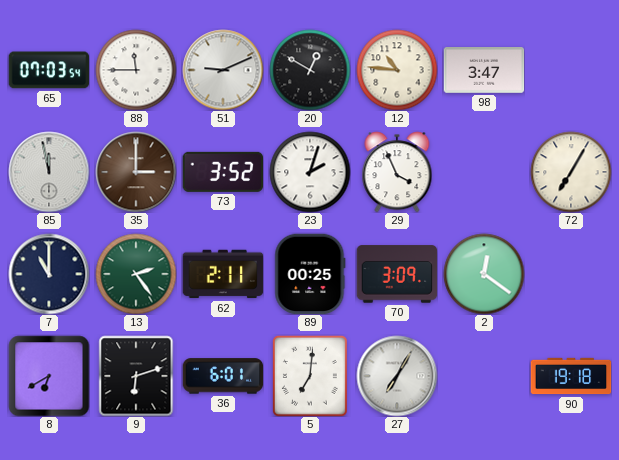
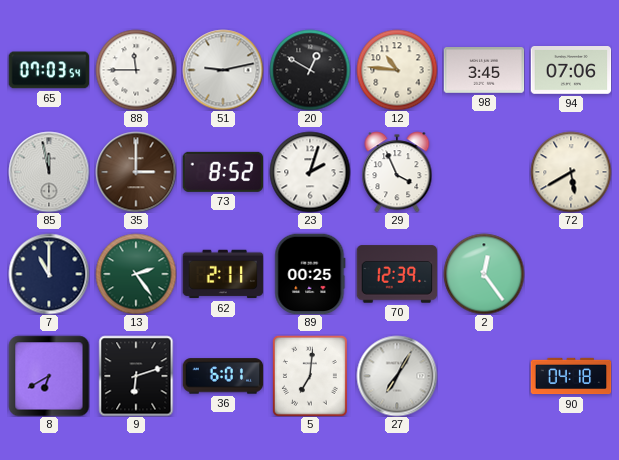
51: 9:11 -> 9:13
98: 3:47 -> 3:45
94: none -> 07:06
73: 3:52 -> 8:52
72: 7:05 -> 5:40
70: 3:09 -> 12:39
2: 12:21 -> 12:24
90: 19:18 -> 04:18
